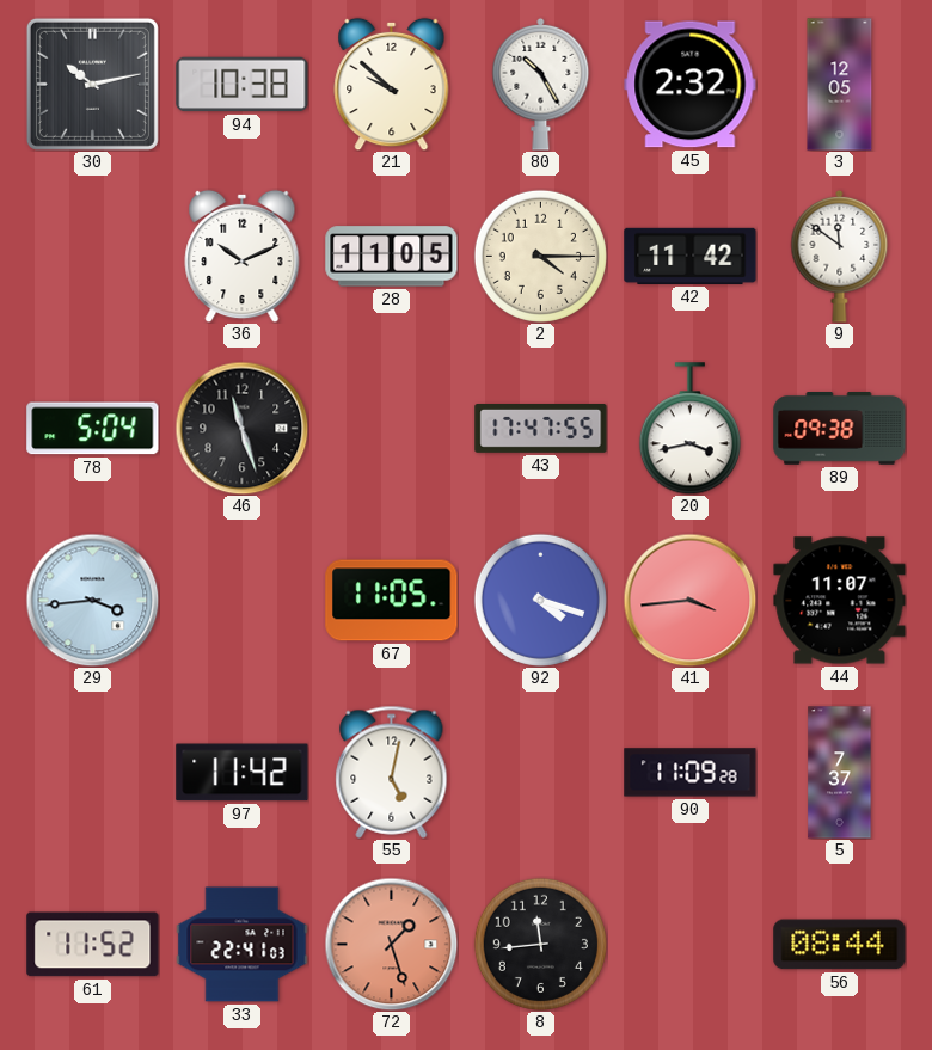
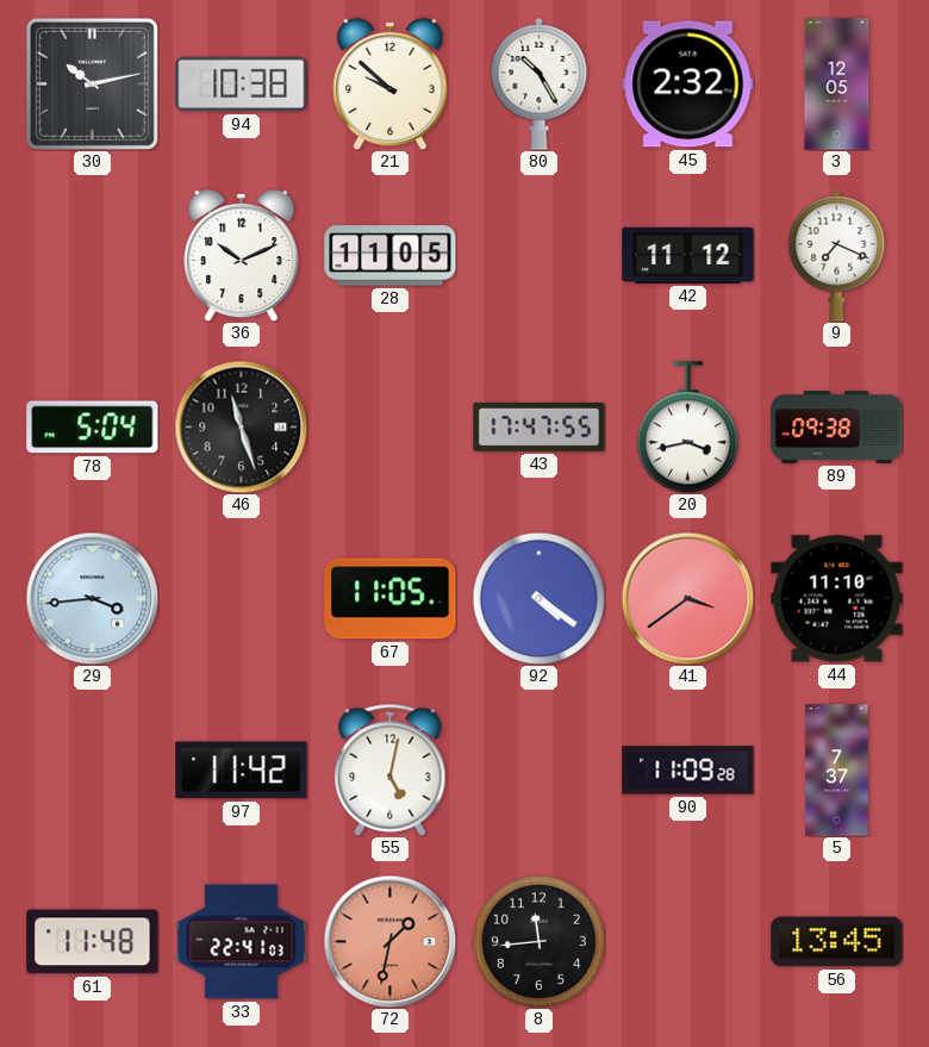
2: 4:15 -> none
42: 11:42 -> 11:12
9: 11:51 -> 7:19
92: 4:18 -> 4:21
41: 3:44 -> 3:39
44: 11:07 -> 11:10
61: 11:52 -> 11:48
72: 1:27 -> 1:32
56: 08:44 -> 13:45
